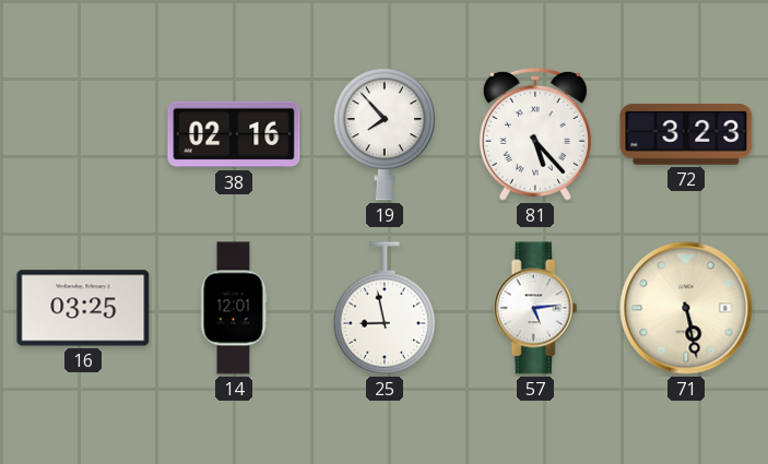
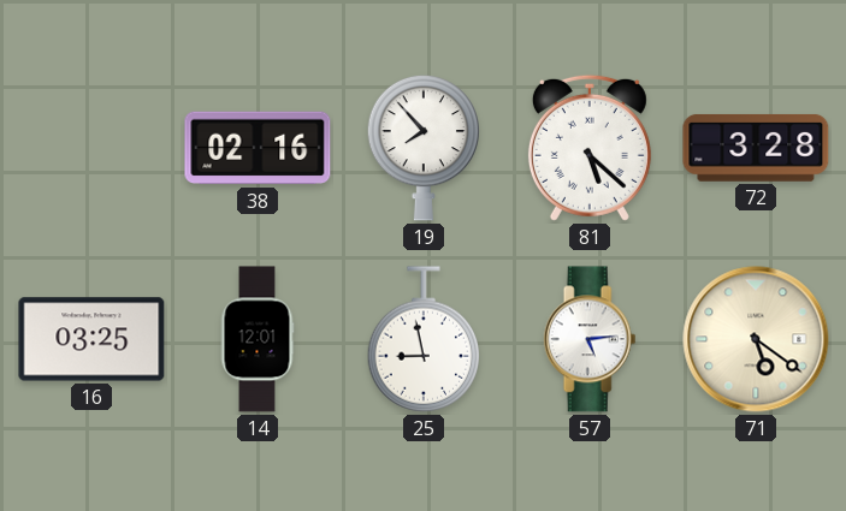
81: 5:23 -> 5:22
72: 3:23 -> 3:28
71: 5:28 -> 5:21
